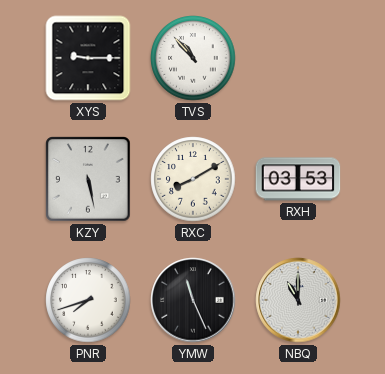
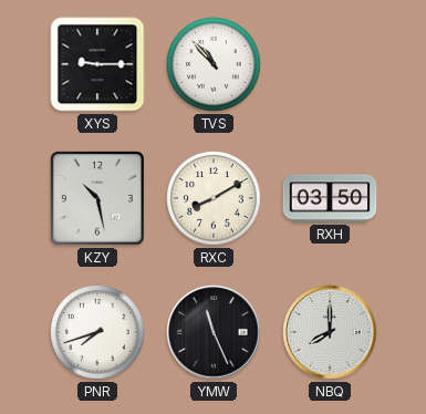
KZY: 5:28 -> 10:28
RXH: 03:53 -> 03:50
NBQ: 11:00 -> 8:00
